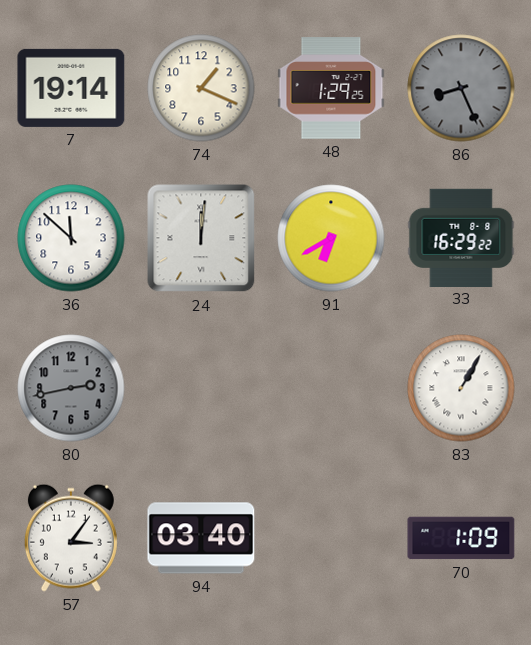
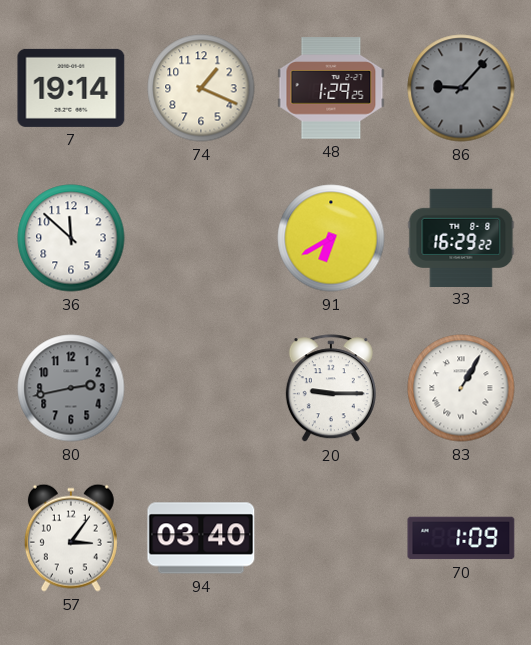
86: 8:26 -> 9:07
24: 12:01 -> none
20: none -> 9:15
